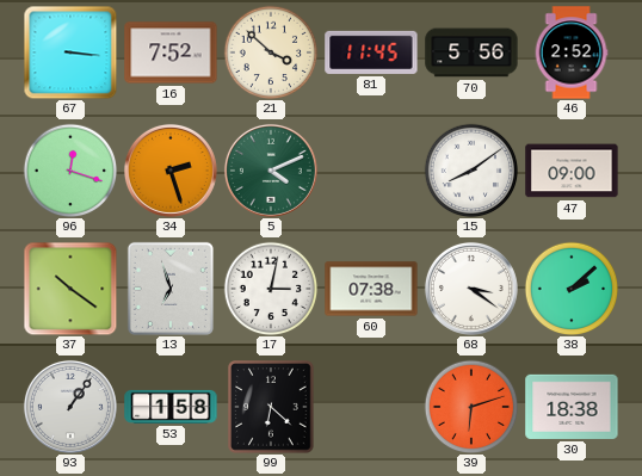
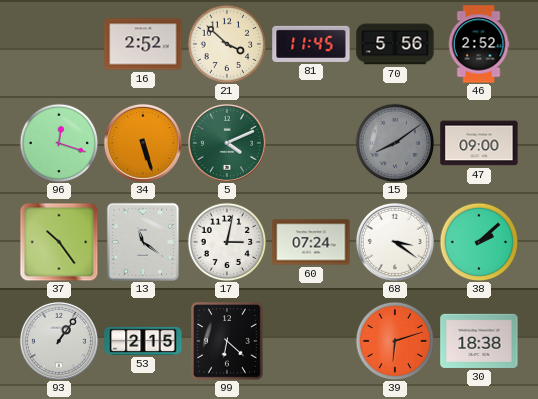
67: 3:16 -> none
16: 7:52 -> 2:52
34: 2:27 -> 5:27
15 dial: white -> grey
37: 10:21 -> 10:24
13: 6:57 -> 11:21
60: 07:38 -> 07:24
53: 1:58 -> 2:15
